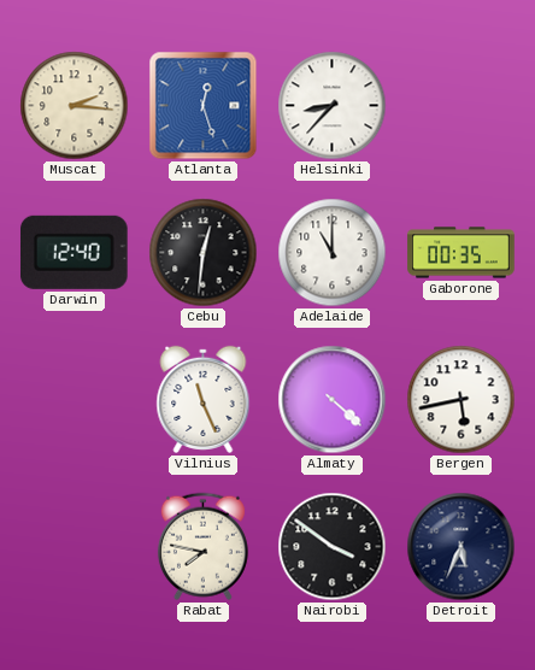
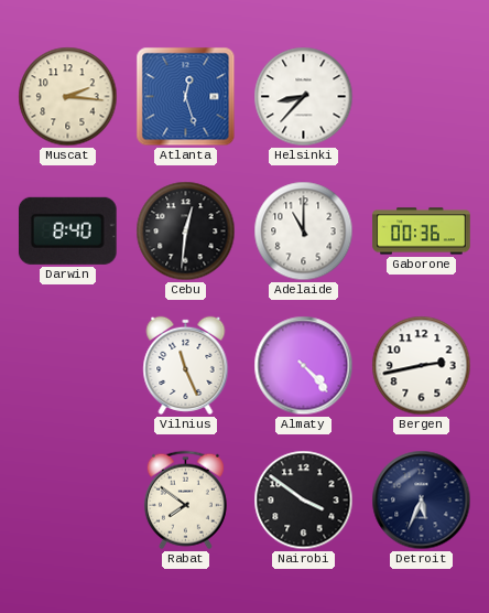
Darwin: 12:40 -> 8:40
Gaborone: 00:35 -> 00:36
Almaty: 4:22 -> 4:23
Bergen: 5:43 -> 2:43
Rabat: 7:47 -> 7:51
